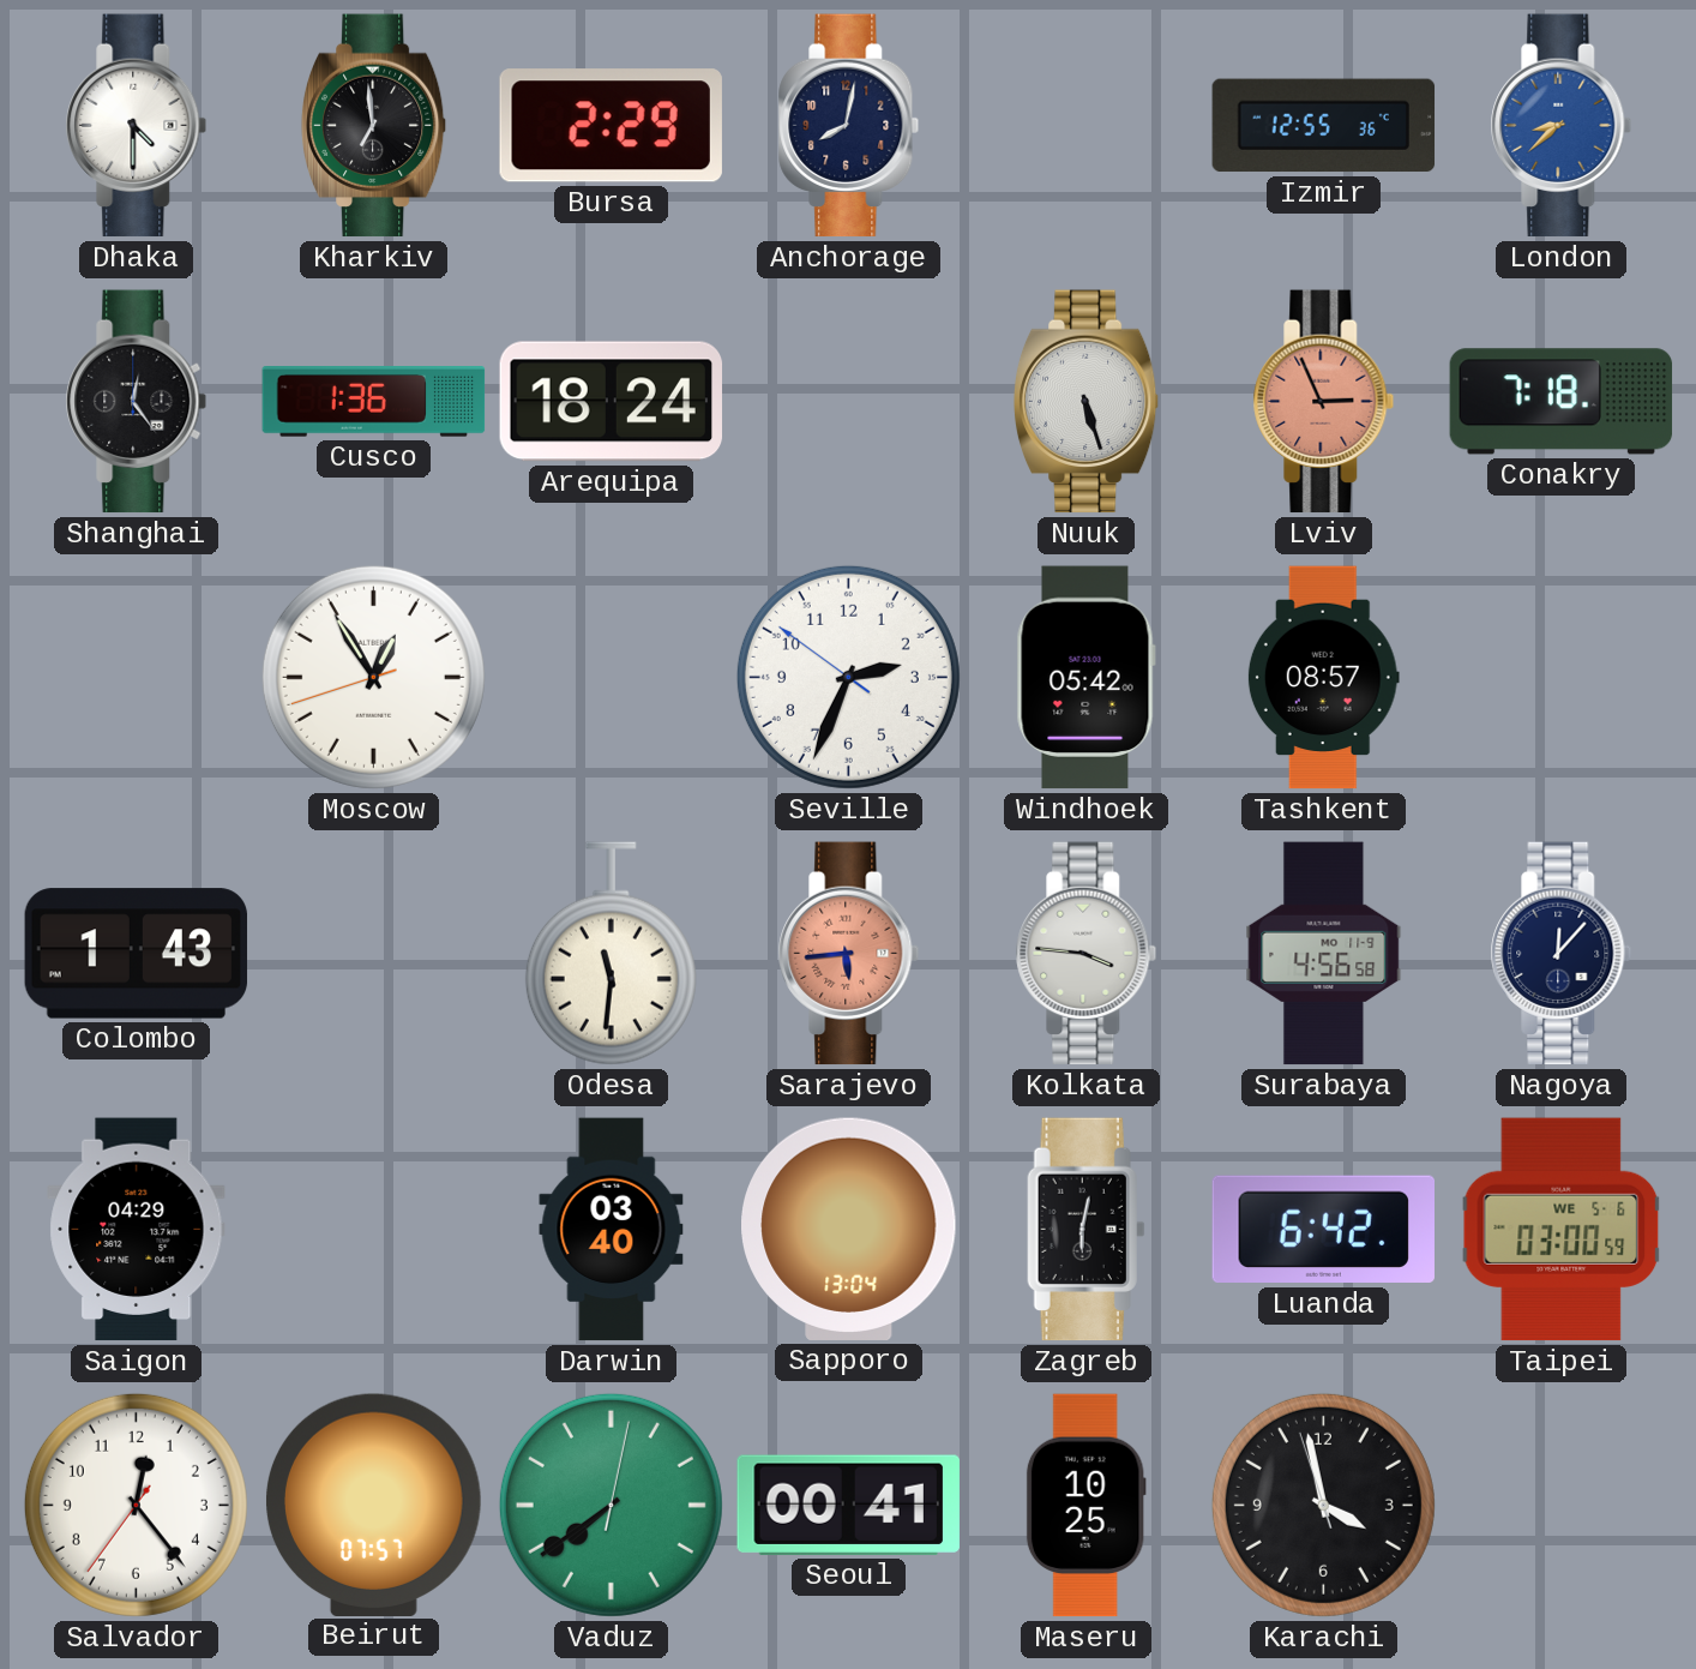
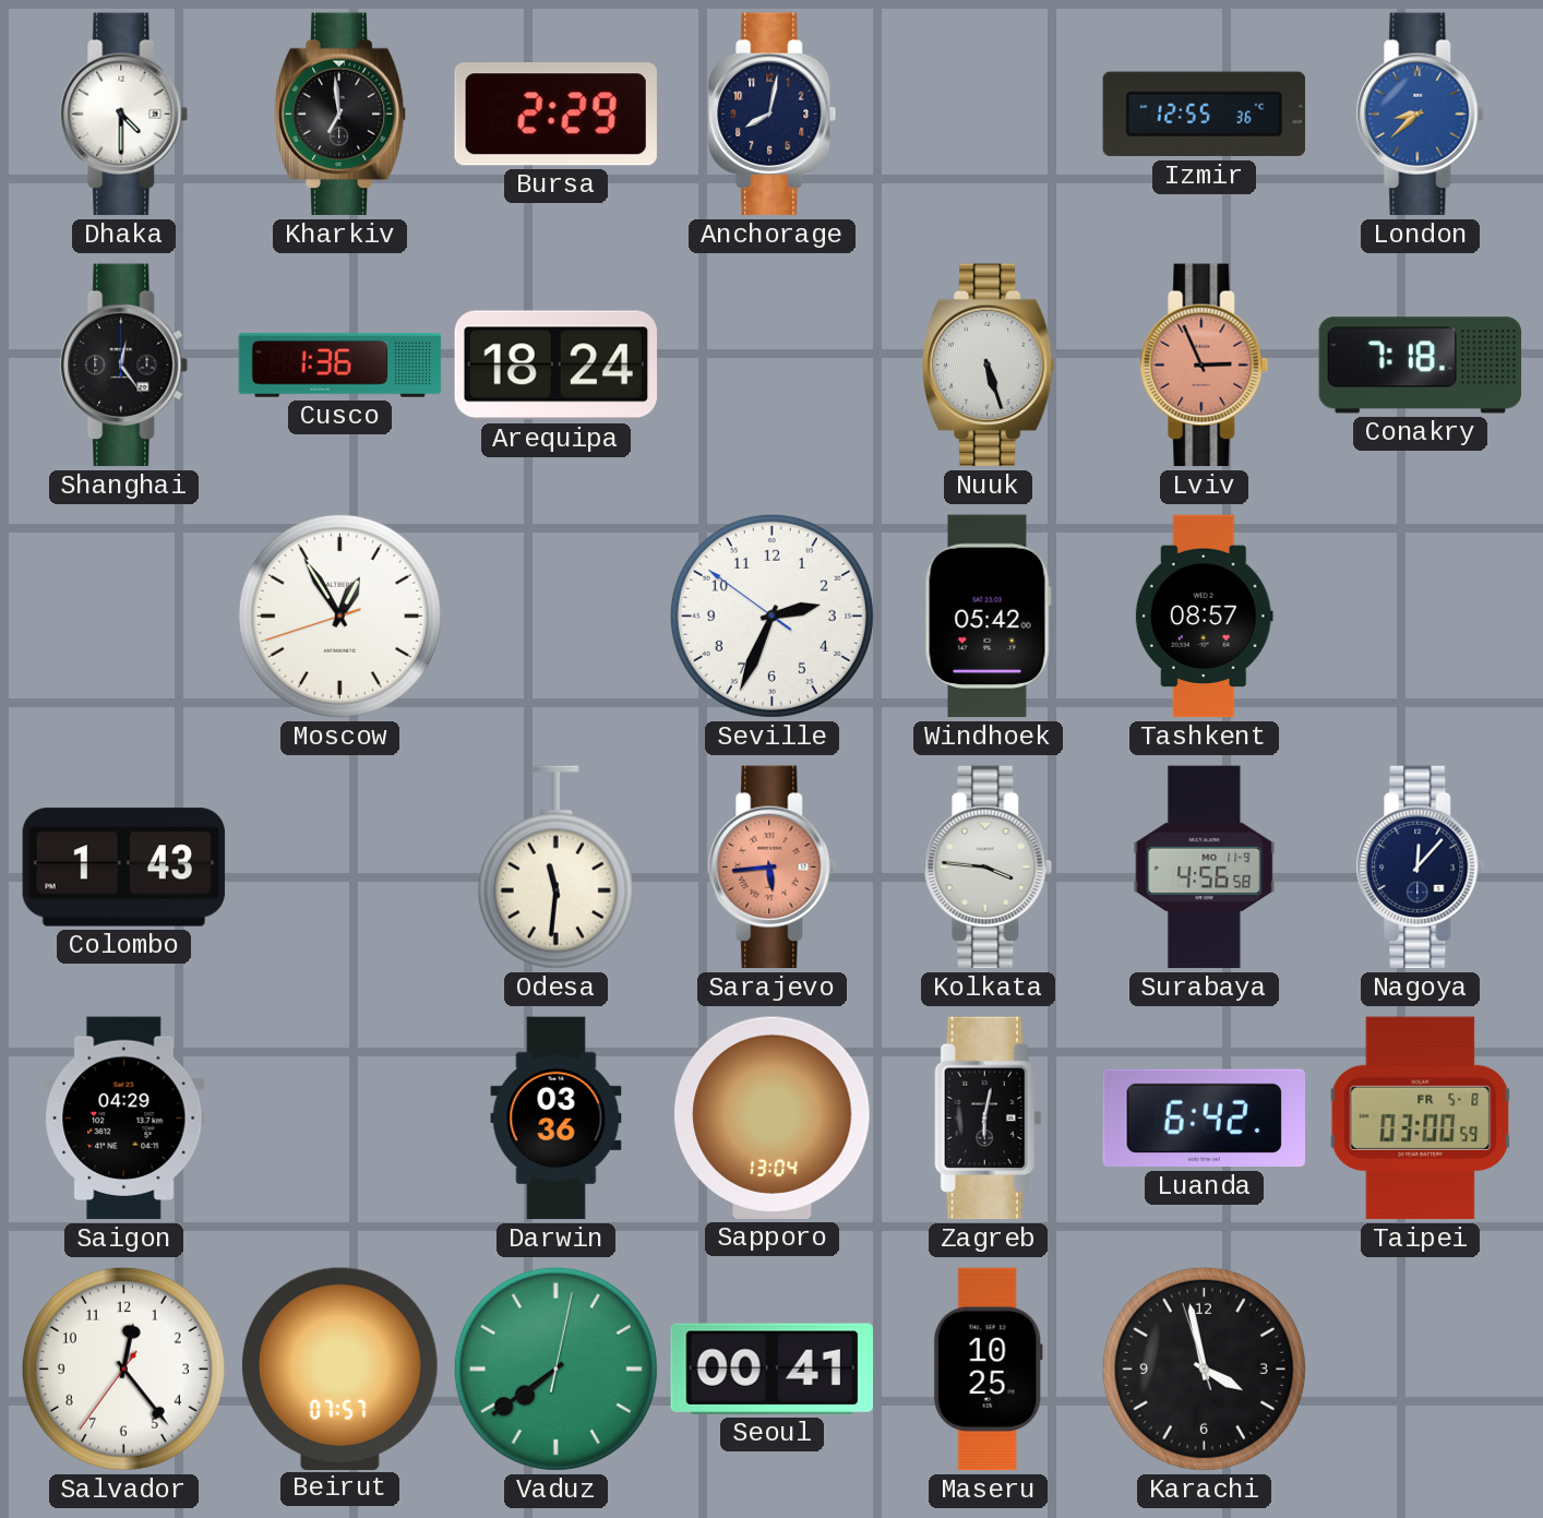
Darwin: 03:40 -> 03:36
Taipei date: WE 5-6 -> FR 5-8
